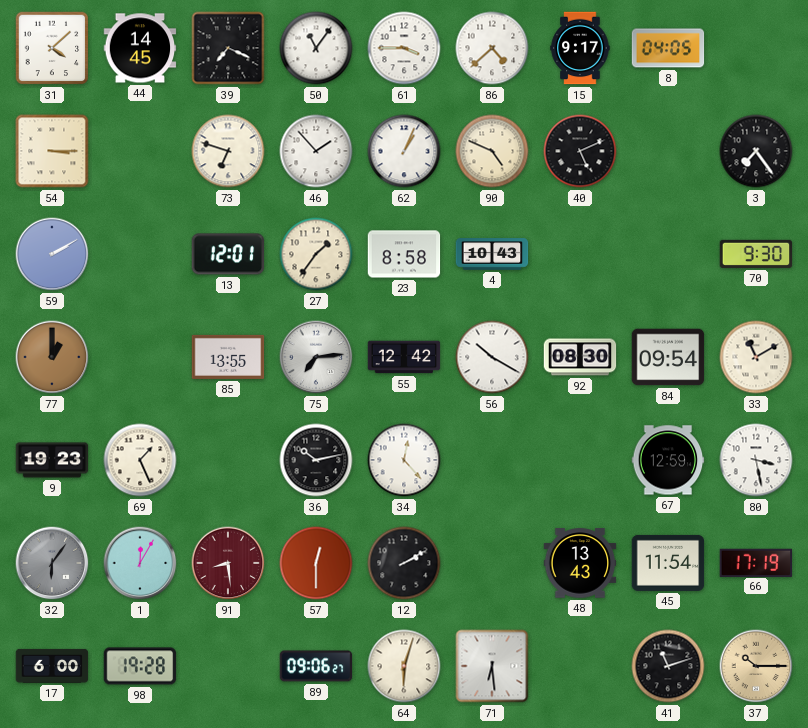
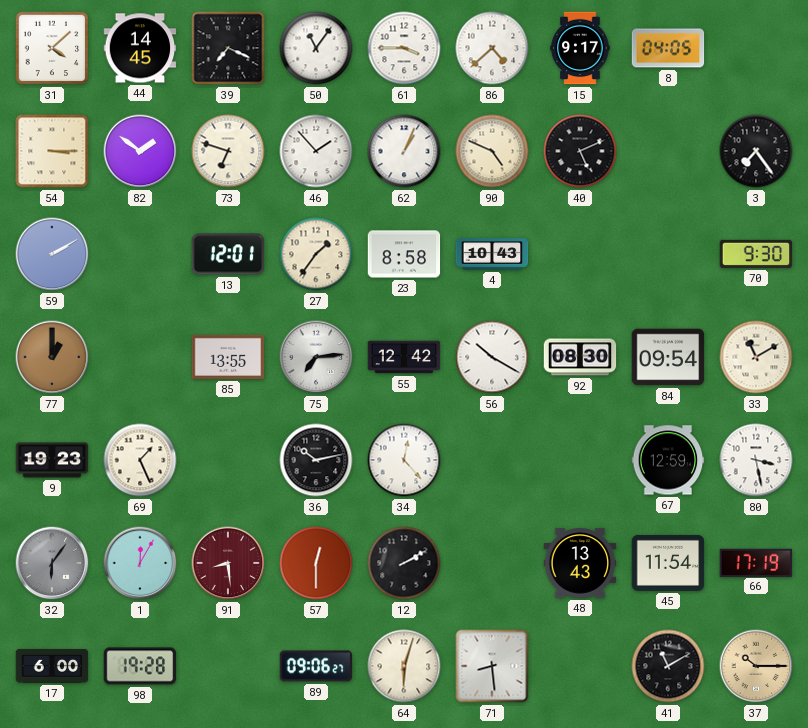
82: none -> 1:51
71: 6:29 -> 8:29
41: 11:12 -> 11:10
